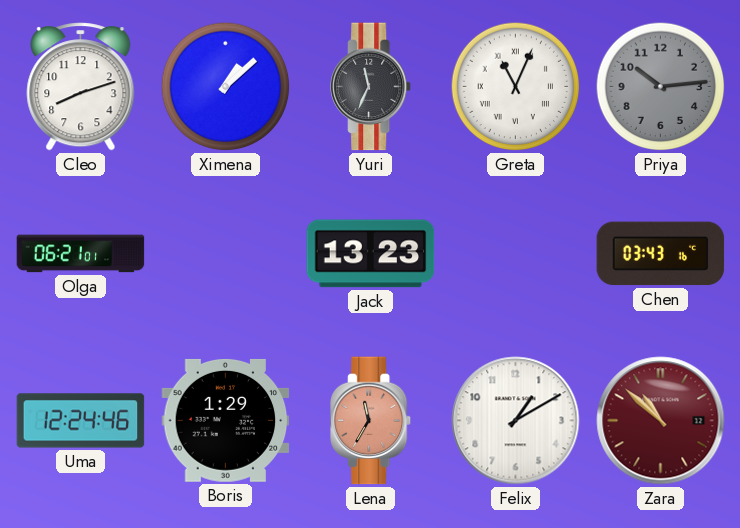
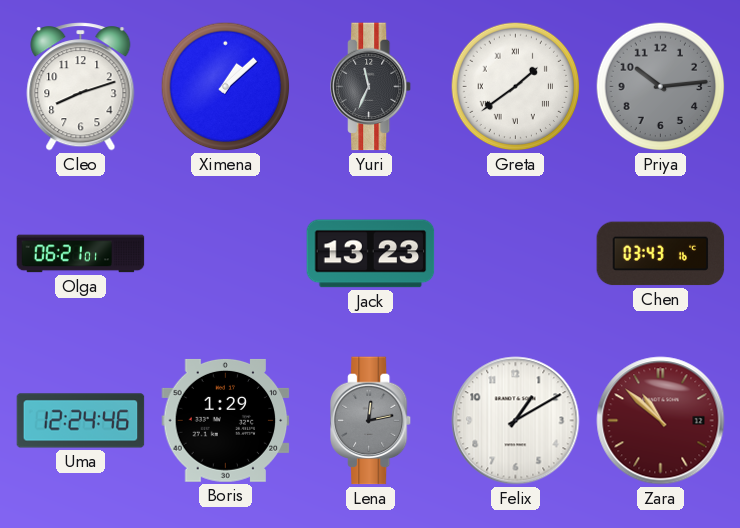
Greta: 11:04 -> 1:39
Lena: 11:35 -> 12:13
Lena dial: salmon -> grey
